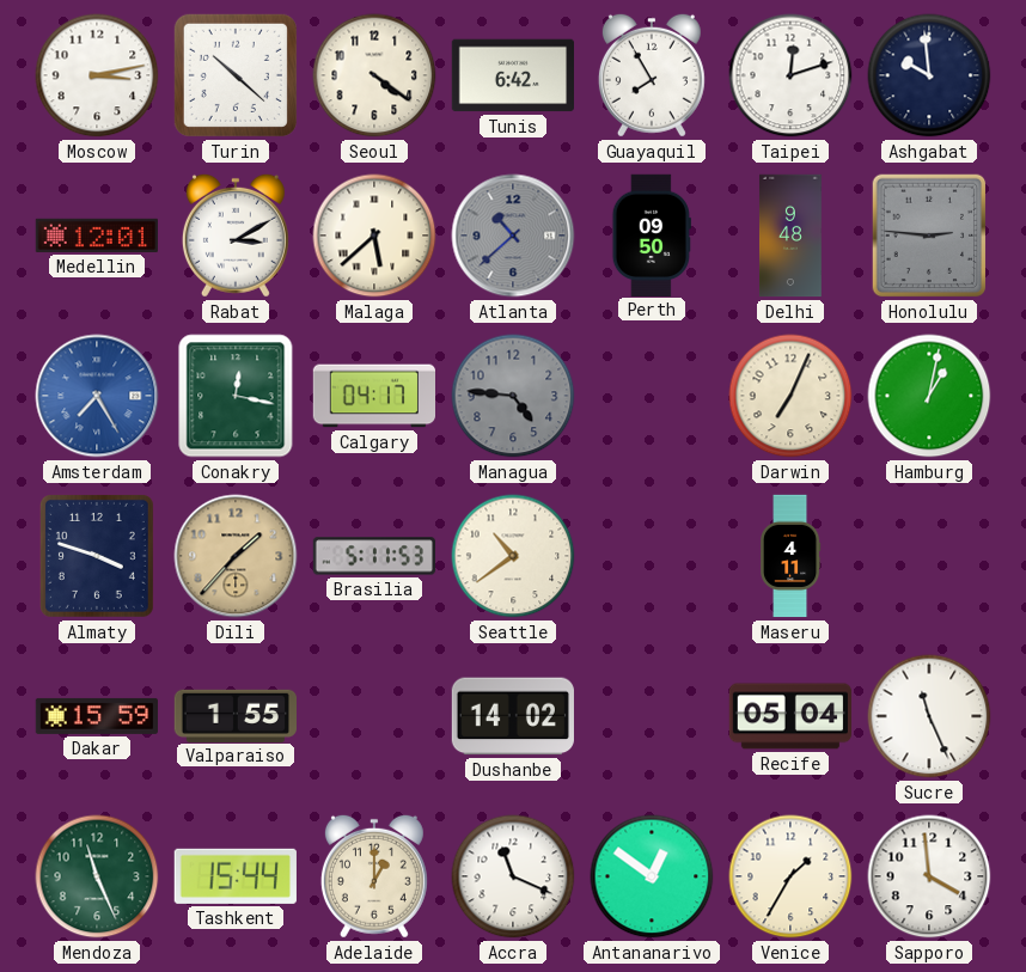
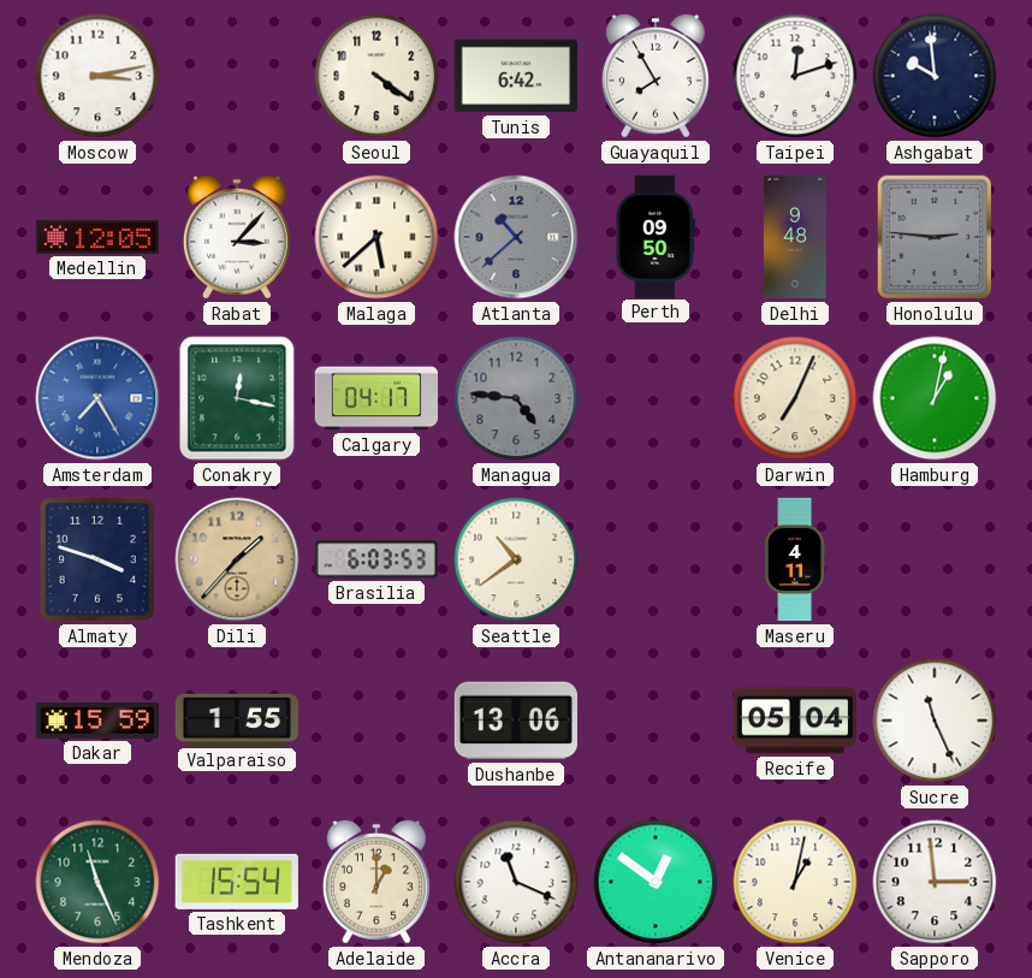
Turin: 10:22 -> none
Medellin: 12:01 -> 12:05
Rabat: 3:10 -> 3:07
Brasilia: 5:11 -> 6:03
Dushanbe: 14:02 -> 13:06
Tashkent: 15:44 -> 15:54
Venice: 1:35 -> 1:02
Sapporo: 3:59 -> 2:59
